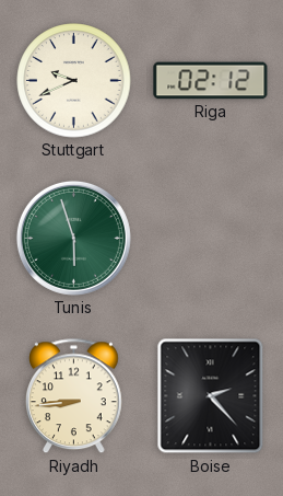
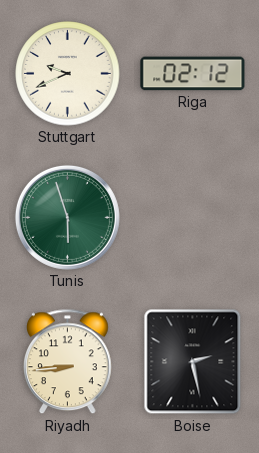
Boise: 2:23 -> 2:28
